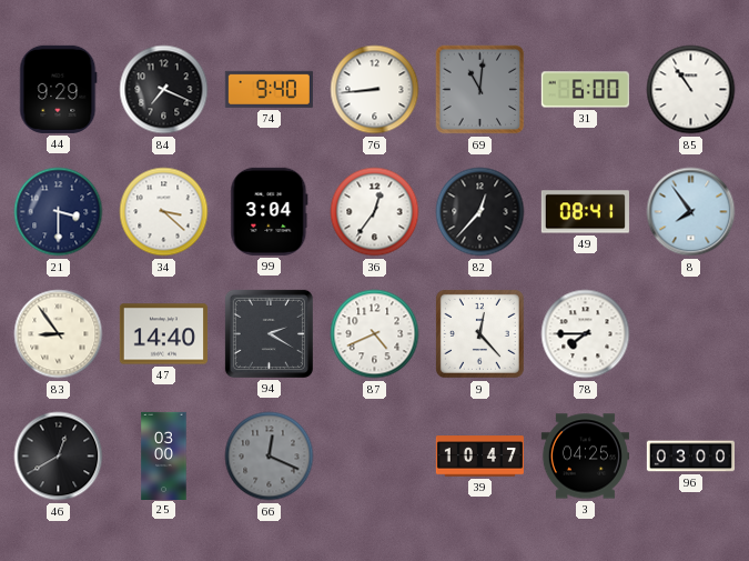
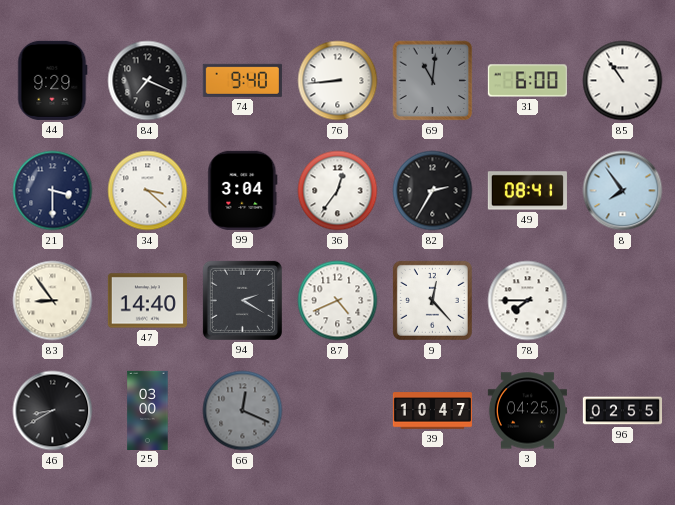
82: 12:37 -> 2:35
46: 12:40 -> 8:40
96: 03:00 -> 02:55
